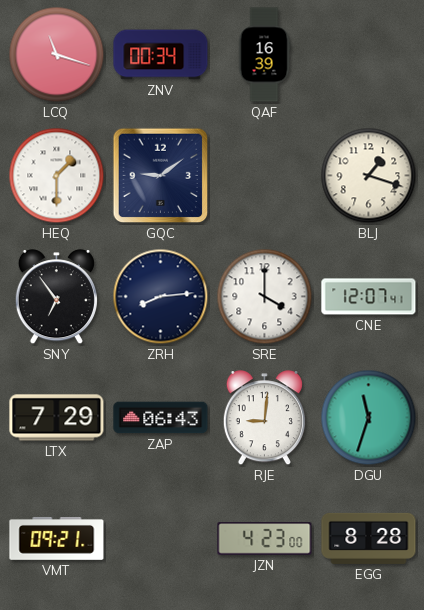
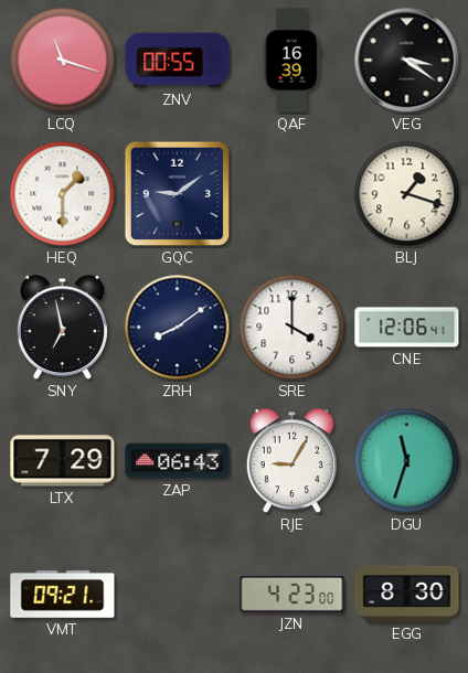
ZNV: 00:34 -> 00:55
VEG: none -> 3:21
SNY: 6:54 -> 6:58
ZRH: 8:14 -> 8:09
CNE: 12:07 -> 12:06
RJE: 9:01 -> 9:05
EGG: 8:28 -> 8:30
